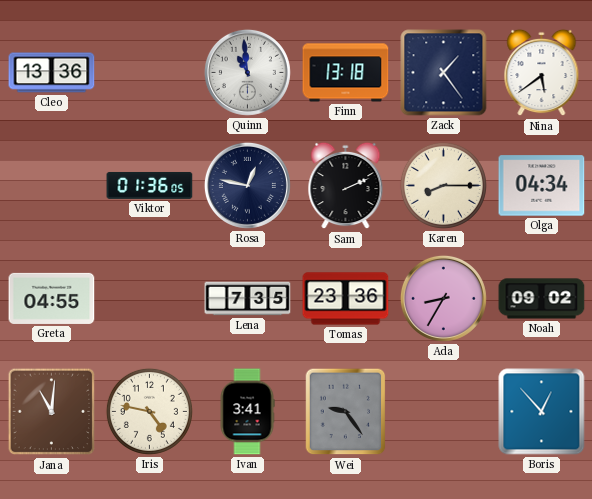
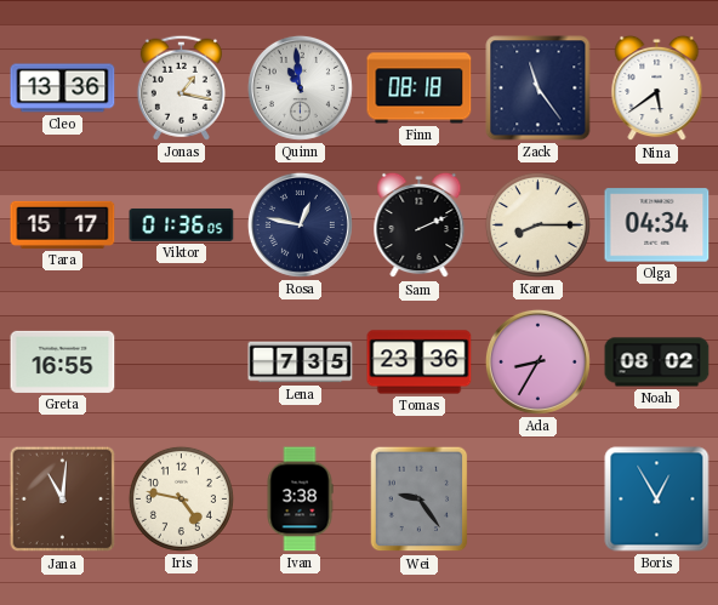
Jonas: none -> 1:17
Finn: 13:18 -> 08:18
Zack: 1:24 -> 11:24
Tara: none -> 15:17
Greta: 04:55 -> 16:55
Noah: 09:02 -> 08:02
Ivan: 3:41 -> 3:38
Boris: 12:53 -> 12:55
